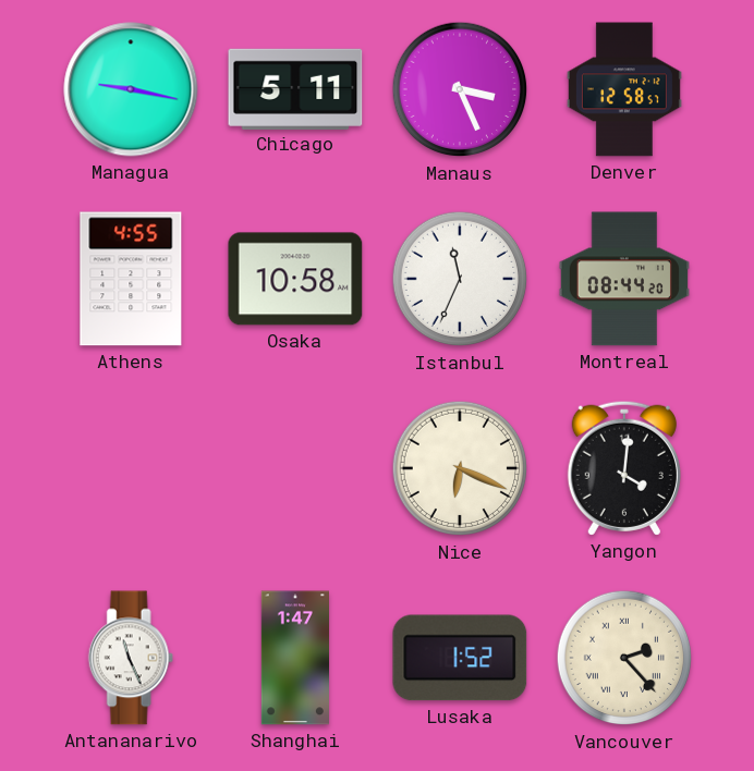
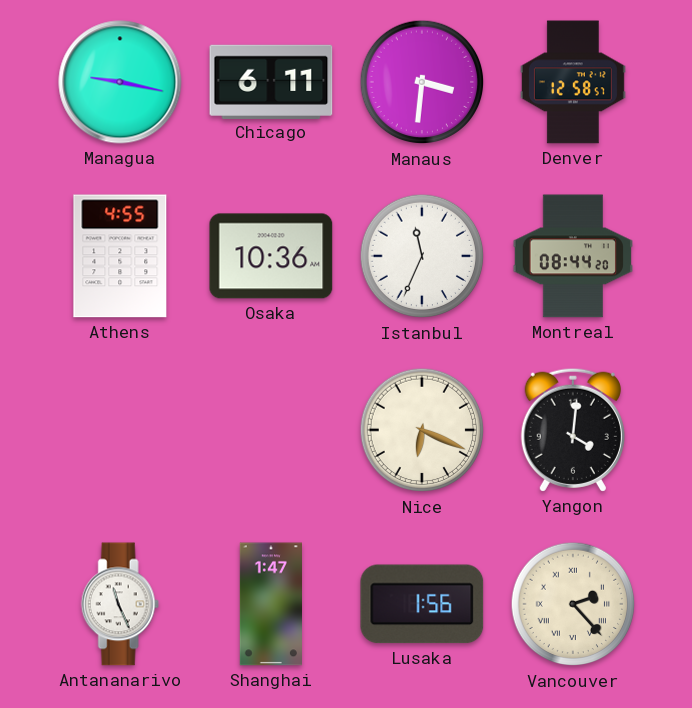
Chicago: 5:11 -> 6:11
Manaus: 3:26 -> 3:31
Osaka: 10:58 -> 10:36
Lusaka: 1:52 -> 1:56
